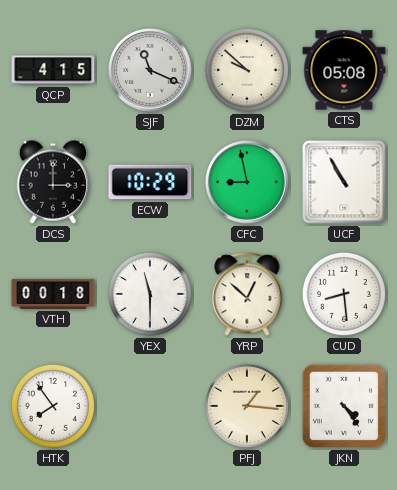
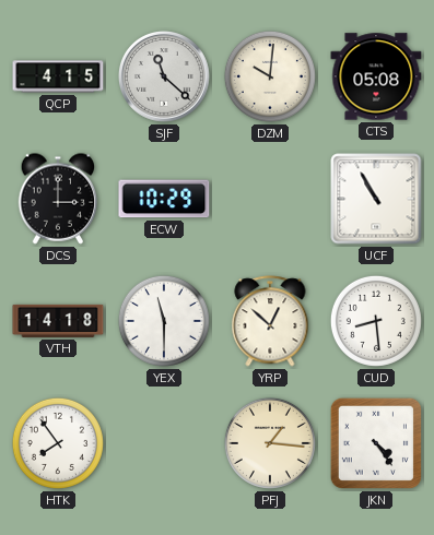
SJF: 11:19 -> 11:22
DZM: 9:52 -> 10:01
CFC: 8:58 -> none
VTH: 00:18 -> 14:18
